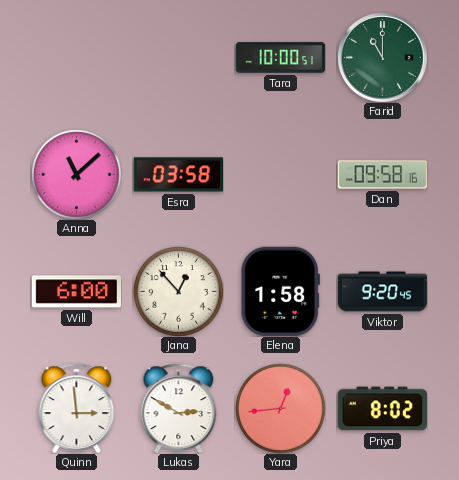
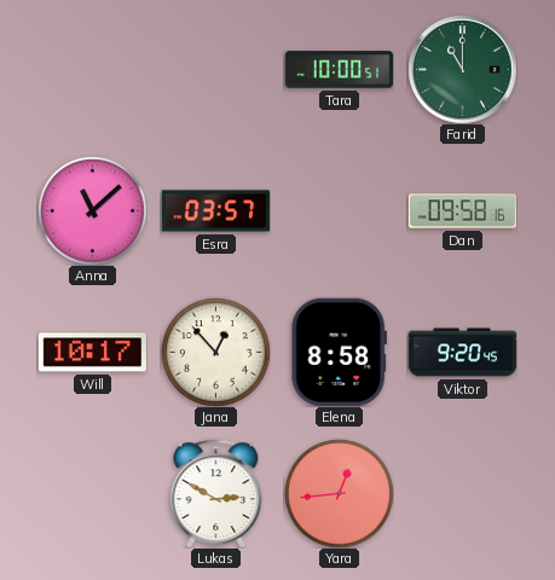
Esra: 03:58 -> 03:57
Will: 6:00 -> 10:17
Elena: 1:58 -> 8:58
Quinn: 2:59 -> none
Priya: 8:02 -> none
